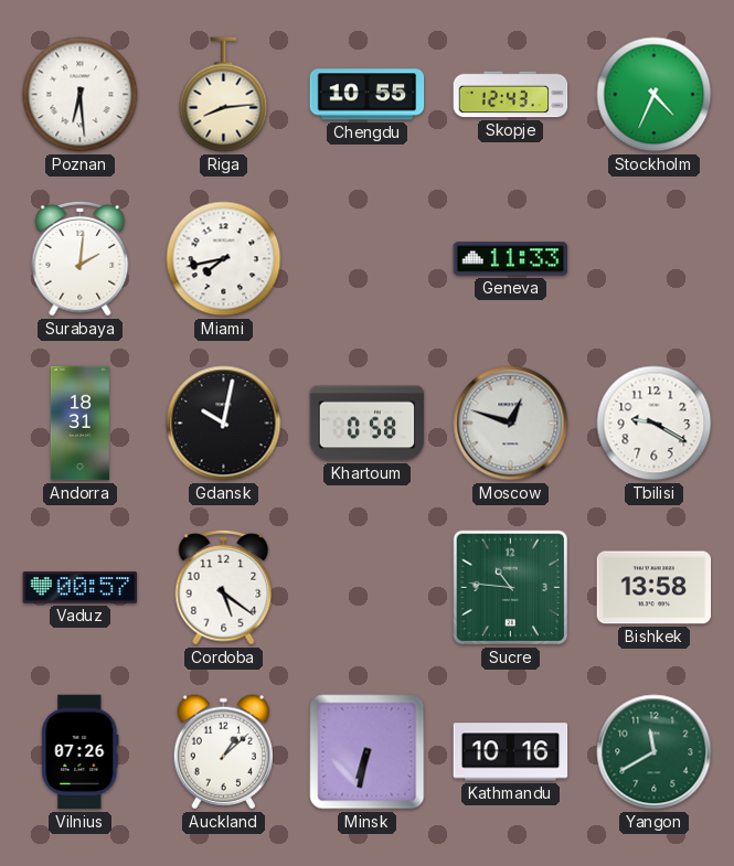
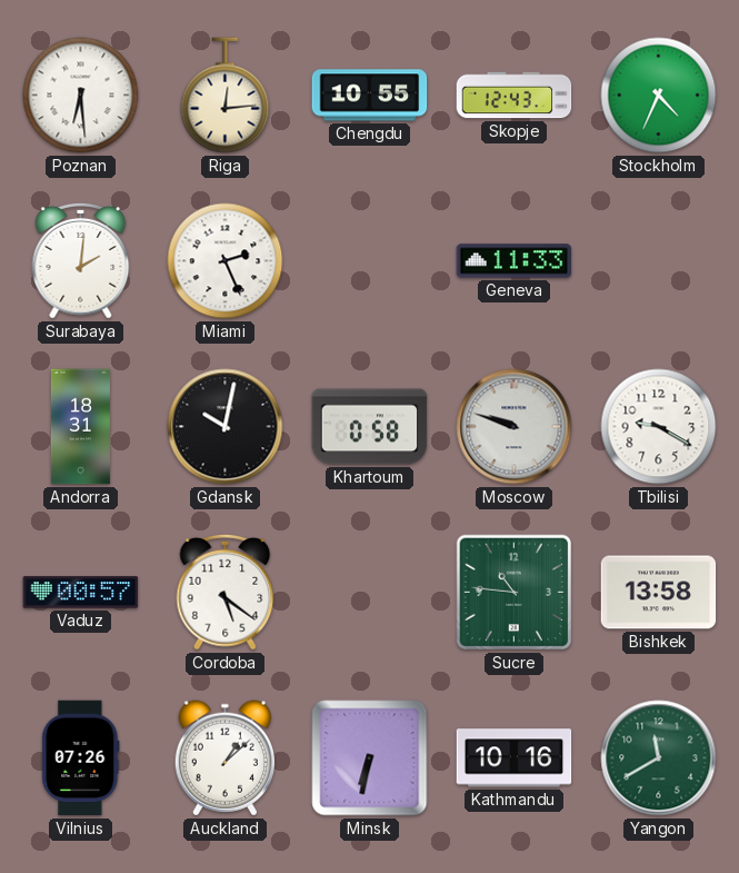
Riga: 8:14 -> 12:14
Miami: 7:43 -> 2:26
Moscow: 12:48 -> 9:48
